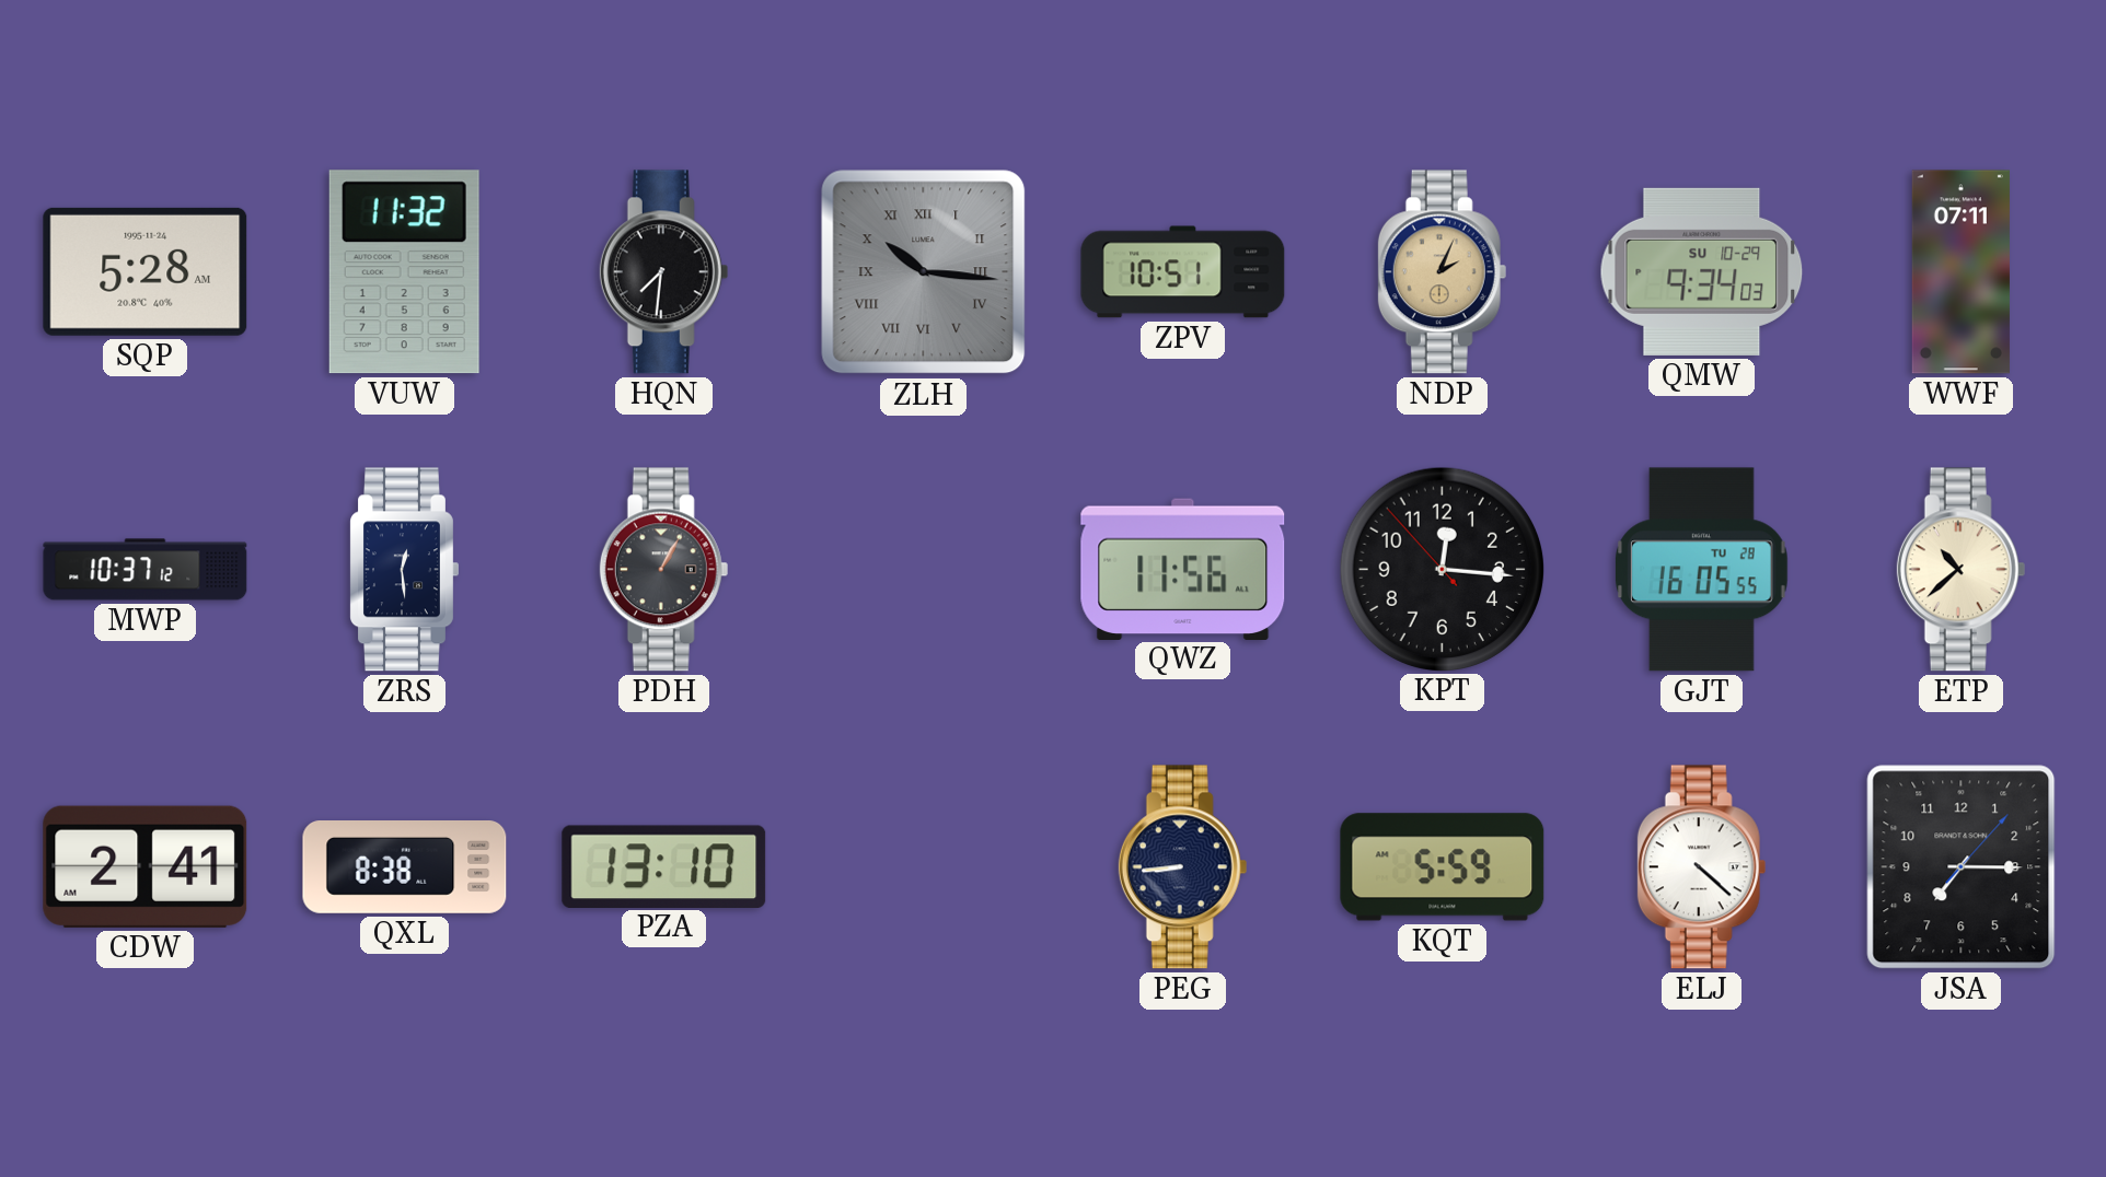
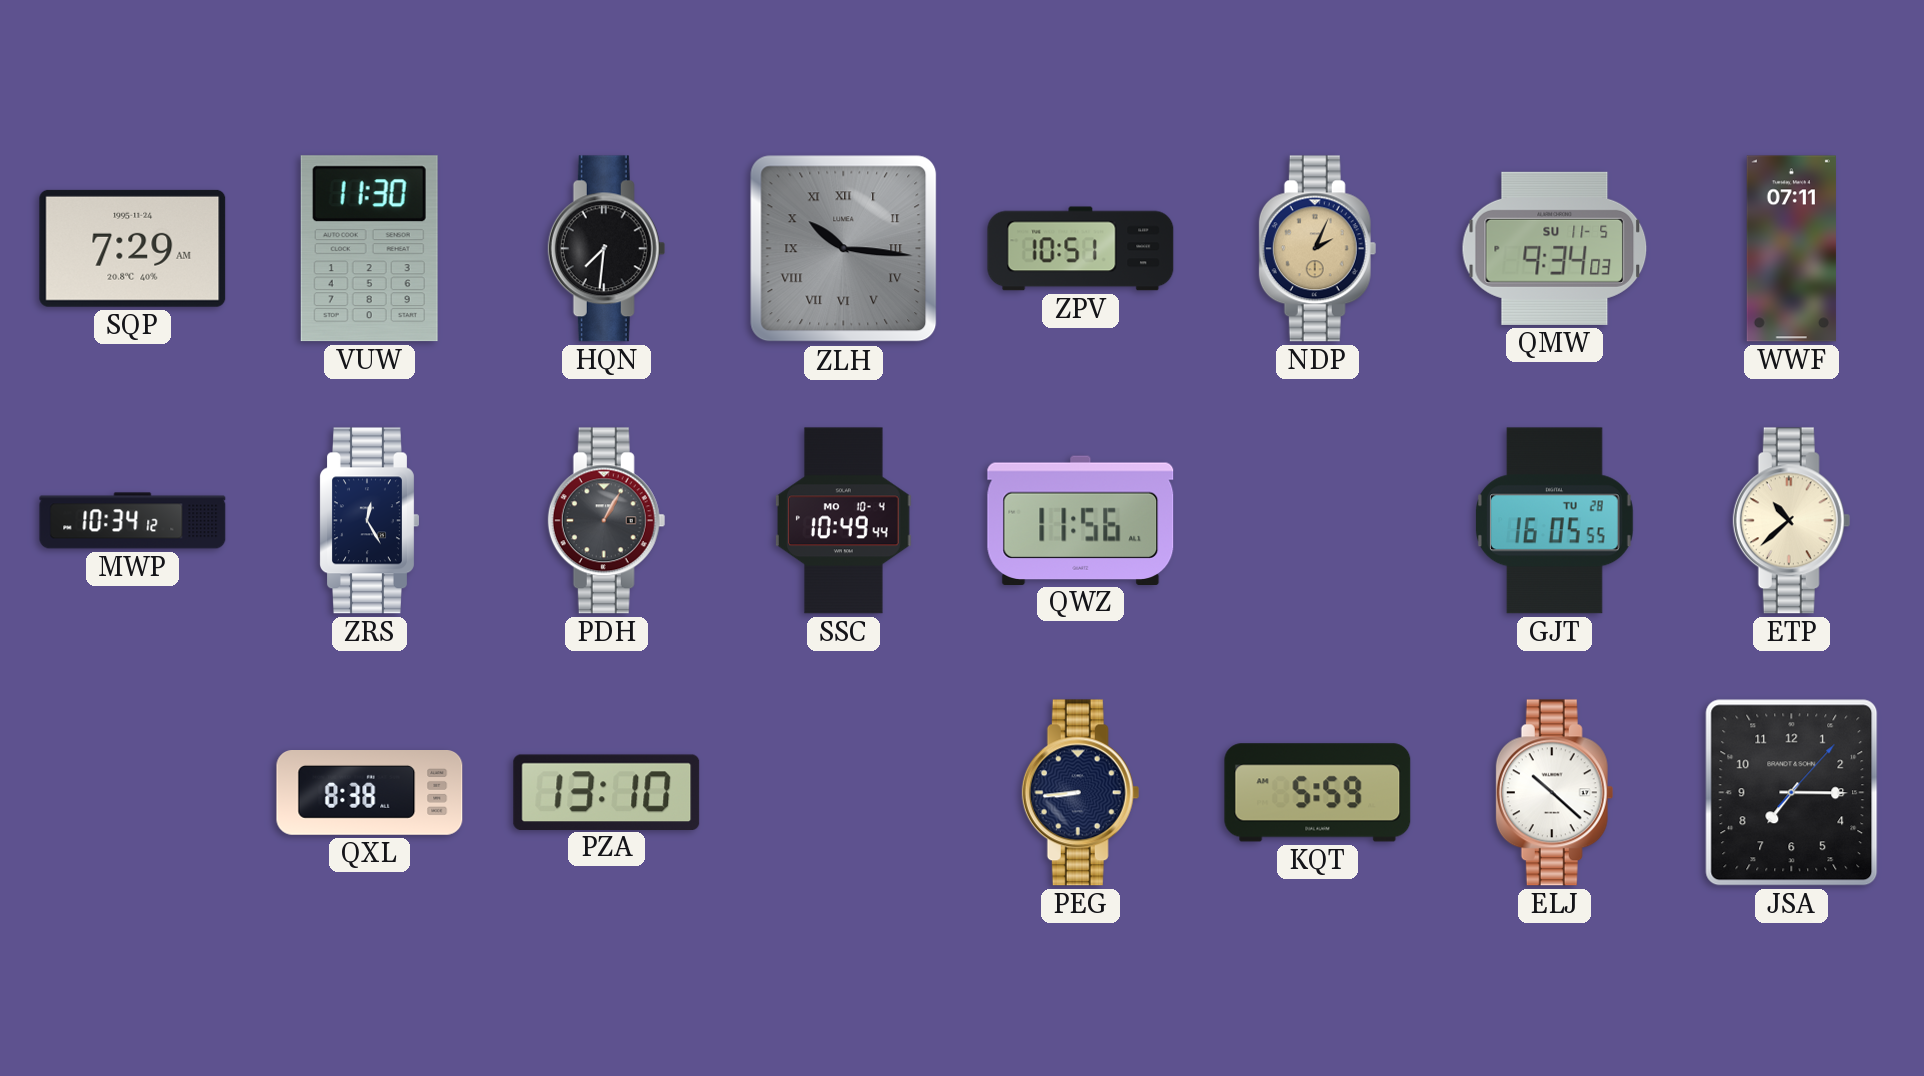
SQP: 5:28 -> 7:29
VUW: 11:32 -> 11:30
QMW date: SU 10-29 -> SU 11-5
MWP: 10:37 -> 10:34
ZRS: 12:29 -> 12:25
SSC: none -> 10:49
KPT: 12:15 -> none
CDW: 2:41 -> none
ELJ: 4:22 -> 10:22
